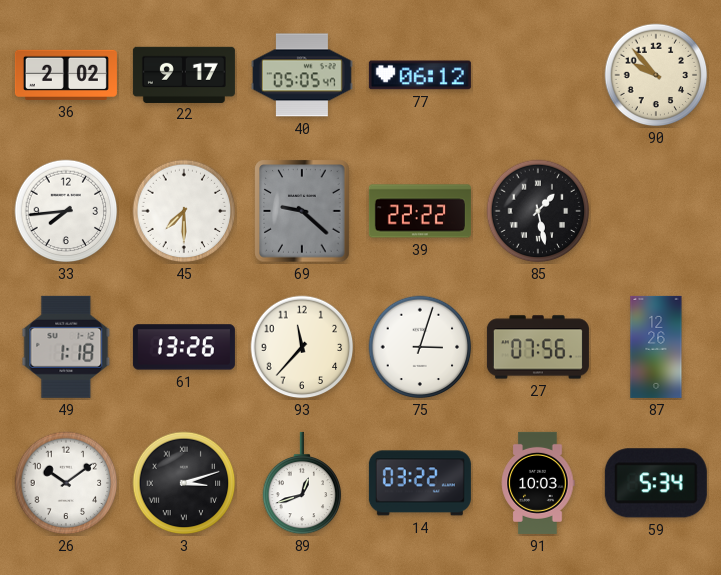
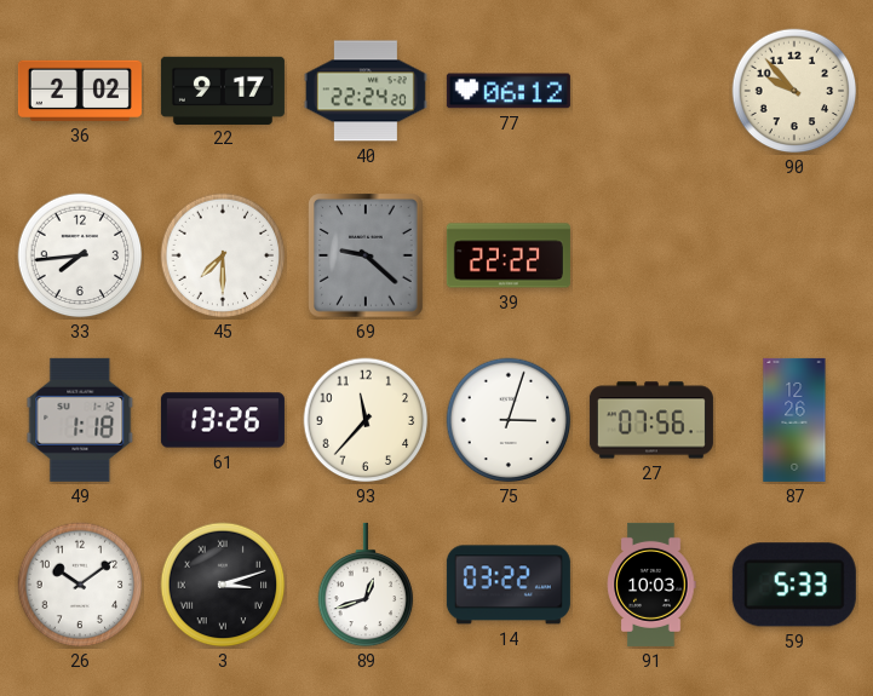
40: 05:05 -> 22:24
85: 1:28 -> none
59: 5:34 -> 5:33
